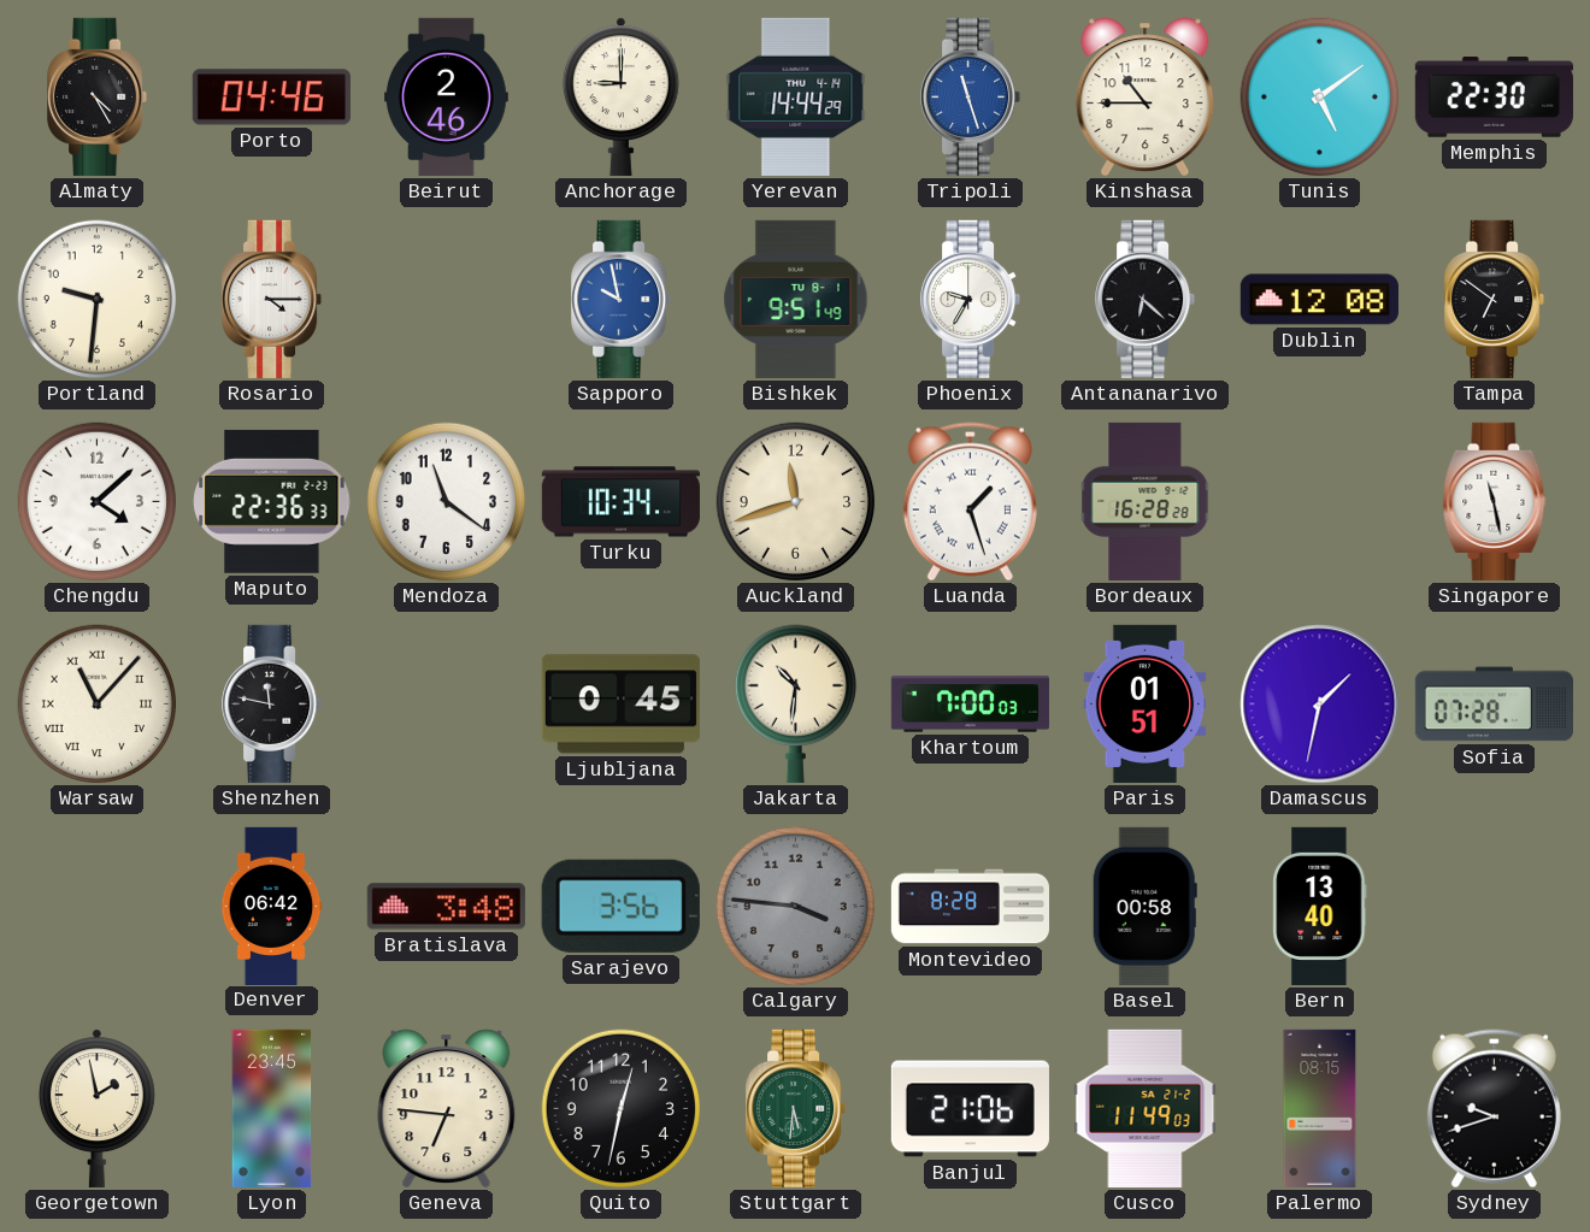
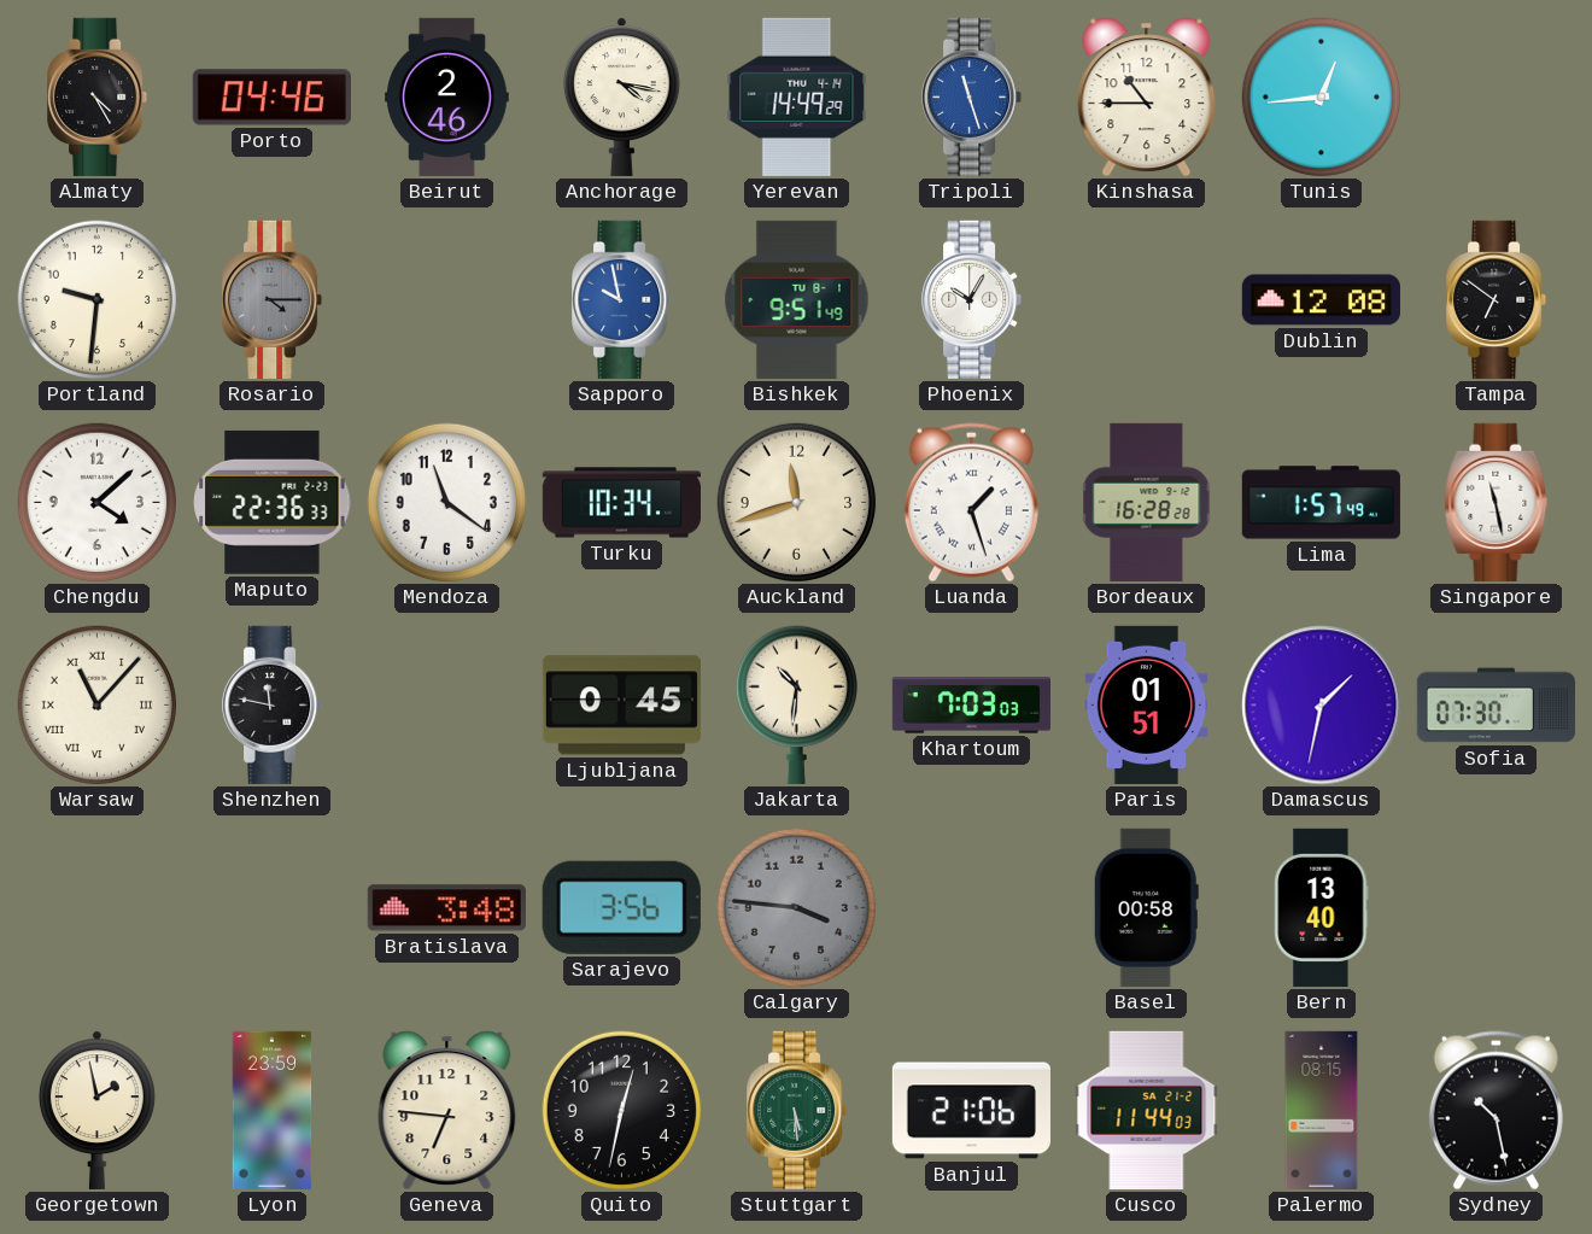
Anchorage: 9:00 -> 4:17
Yerevan: 14:44 -> 14:49
Tunis: 5:09 -> 12:44
Memphis: 22:30 -> none
Rosario dial: white -> grey
Phoenix: 9:35 -> 10:05
Antananarivo: 6:22 -> none
Lima: none -> 1:57
Khartoum: 7:00 -> 7:03
Sofia: 07:28 -> 07:30
Denver: 06:42 -> none
Montevideo: 8:28 -> none
Lyon: 23:45 -> 23:59
Stuttgart: 5:31 -> 5:29
Cusco: 11:49 -> 11:44
Sydney: 9:42 -> 10:28
